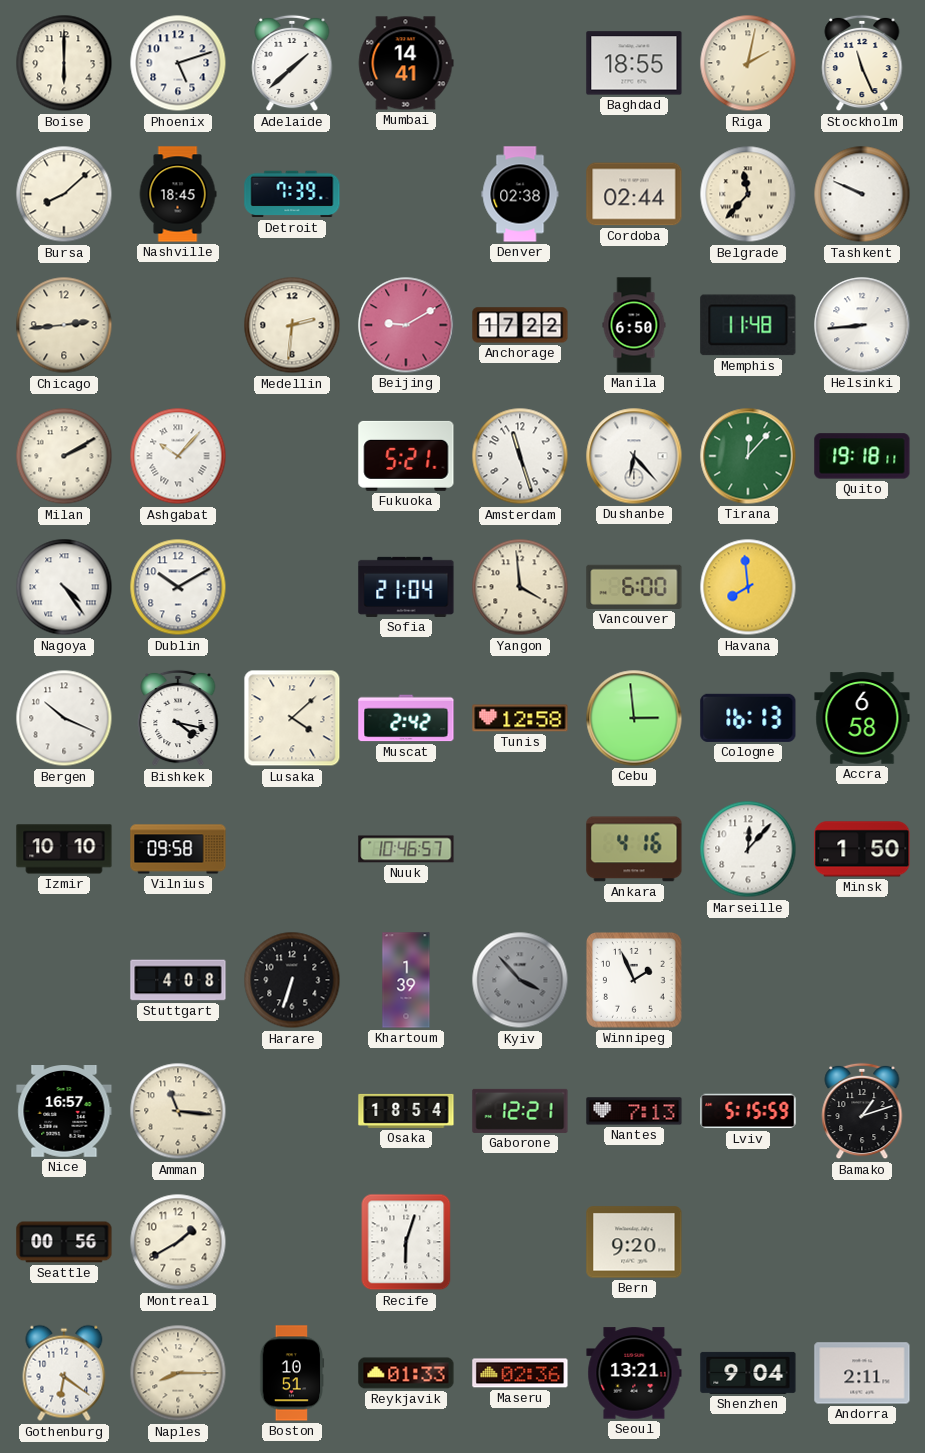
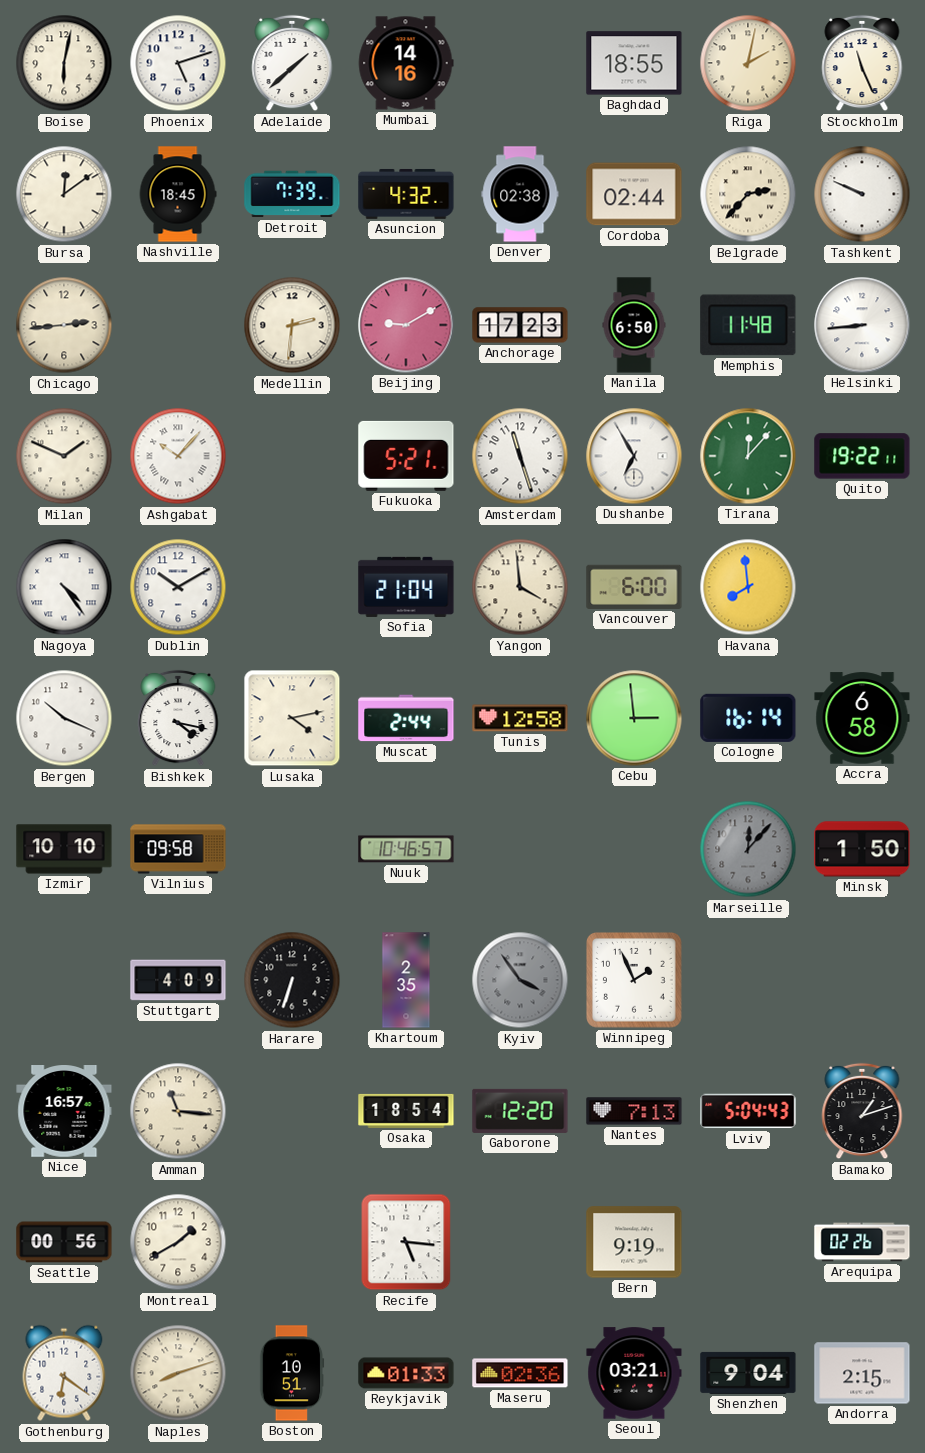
Boise: 6:00 -> 6:02
Mumbai: 14:41 -> 14:16
Bursa: 8:08 -> 12:09
Asuncion: none -> 4:32
Belgrade: 11:37 -> 2:37
Anchorage: 17:22 -> 17:23
Milan: 2:10 -> 1:49
Dushanbe: 6:23 -> 6:55
Quito: 19:18 -> 19:22
Lusaka: 4:08 -> 4:13
Muscat: 2:42 -> 2:44
Cologne: 16:13 -> 16:14
Ankara: 4:16 -> none
Marseille dial: white -> grey
Stuttgart: 4:08 -> 4:09
Khartoum: 1:39 -> 2:35
Kyiv: 3:53 -> 3:54
Gaborone: 12:21 -> 12:20
Lviv: 5:15 -> 5:04
Recife: 6:03 -> 5:16
Bern: 9:20 -> 9:19
Arequipa: none -> 02:26
Naples: 8:15 -> 8:12
Seoul: 13:21 -> 03:21
Andorra: 2:11 -> 2:15
